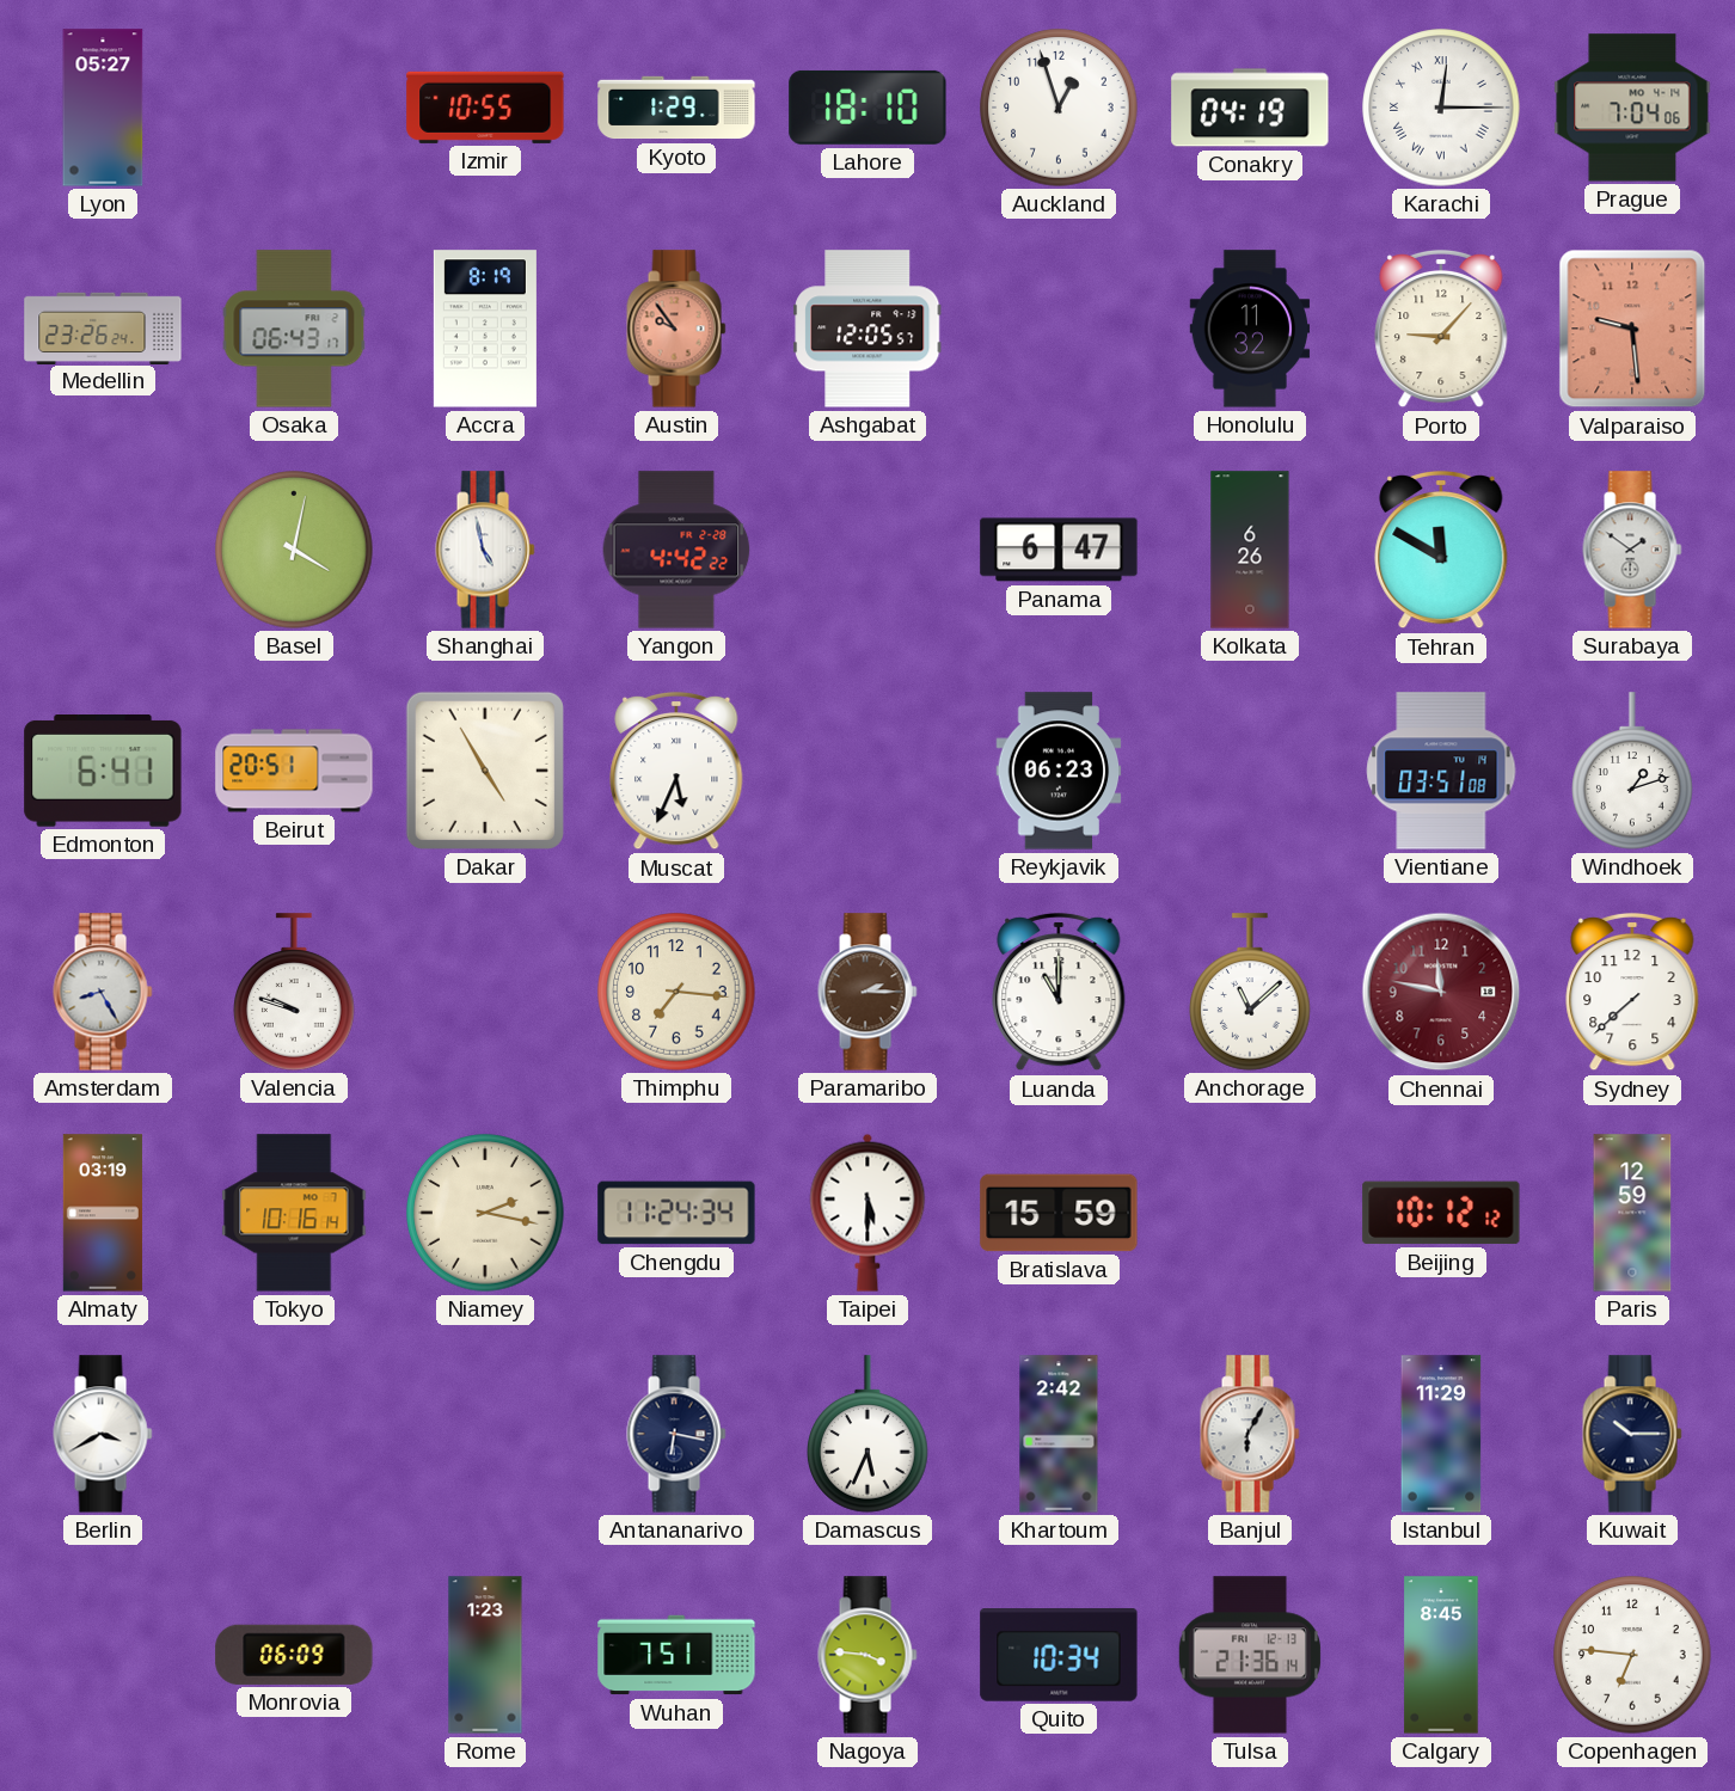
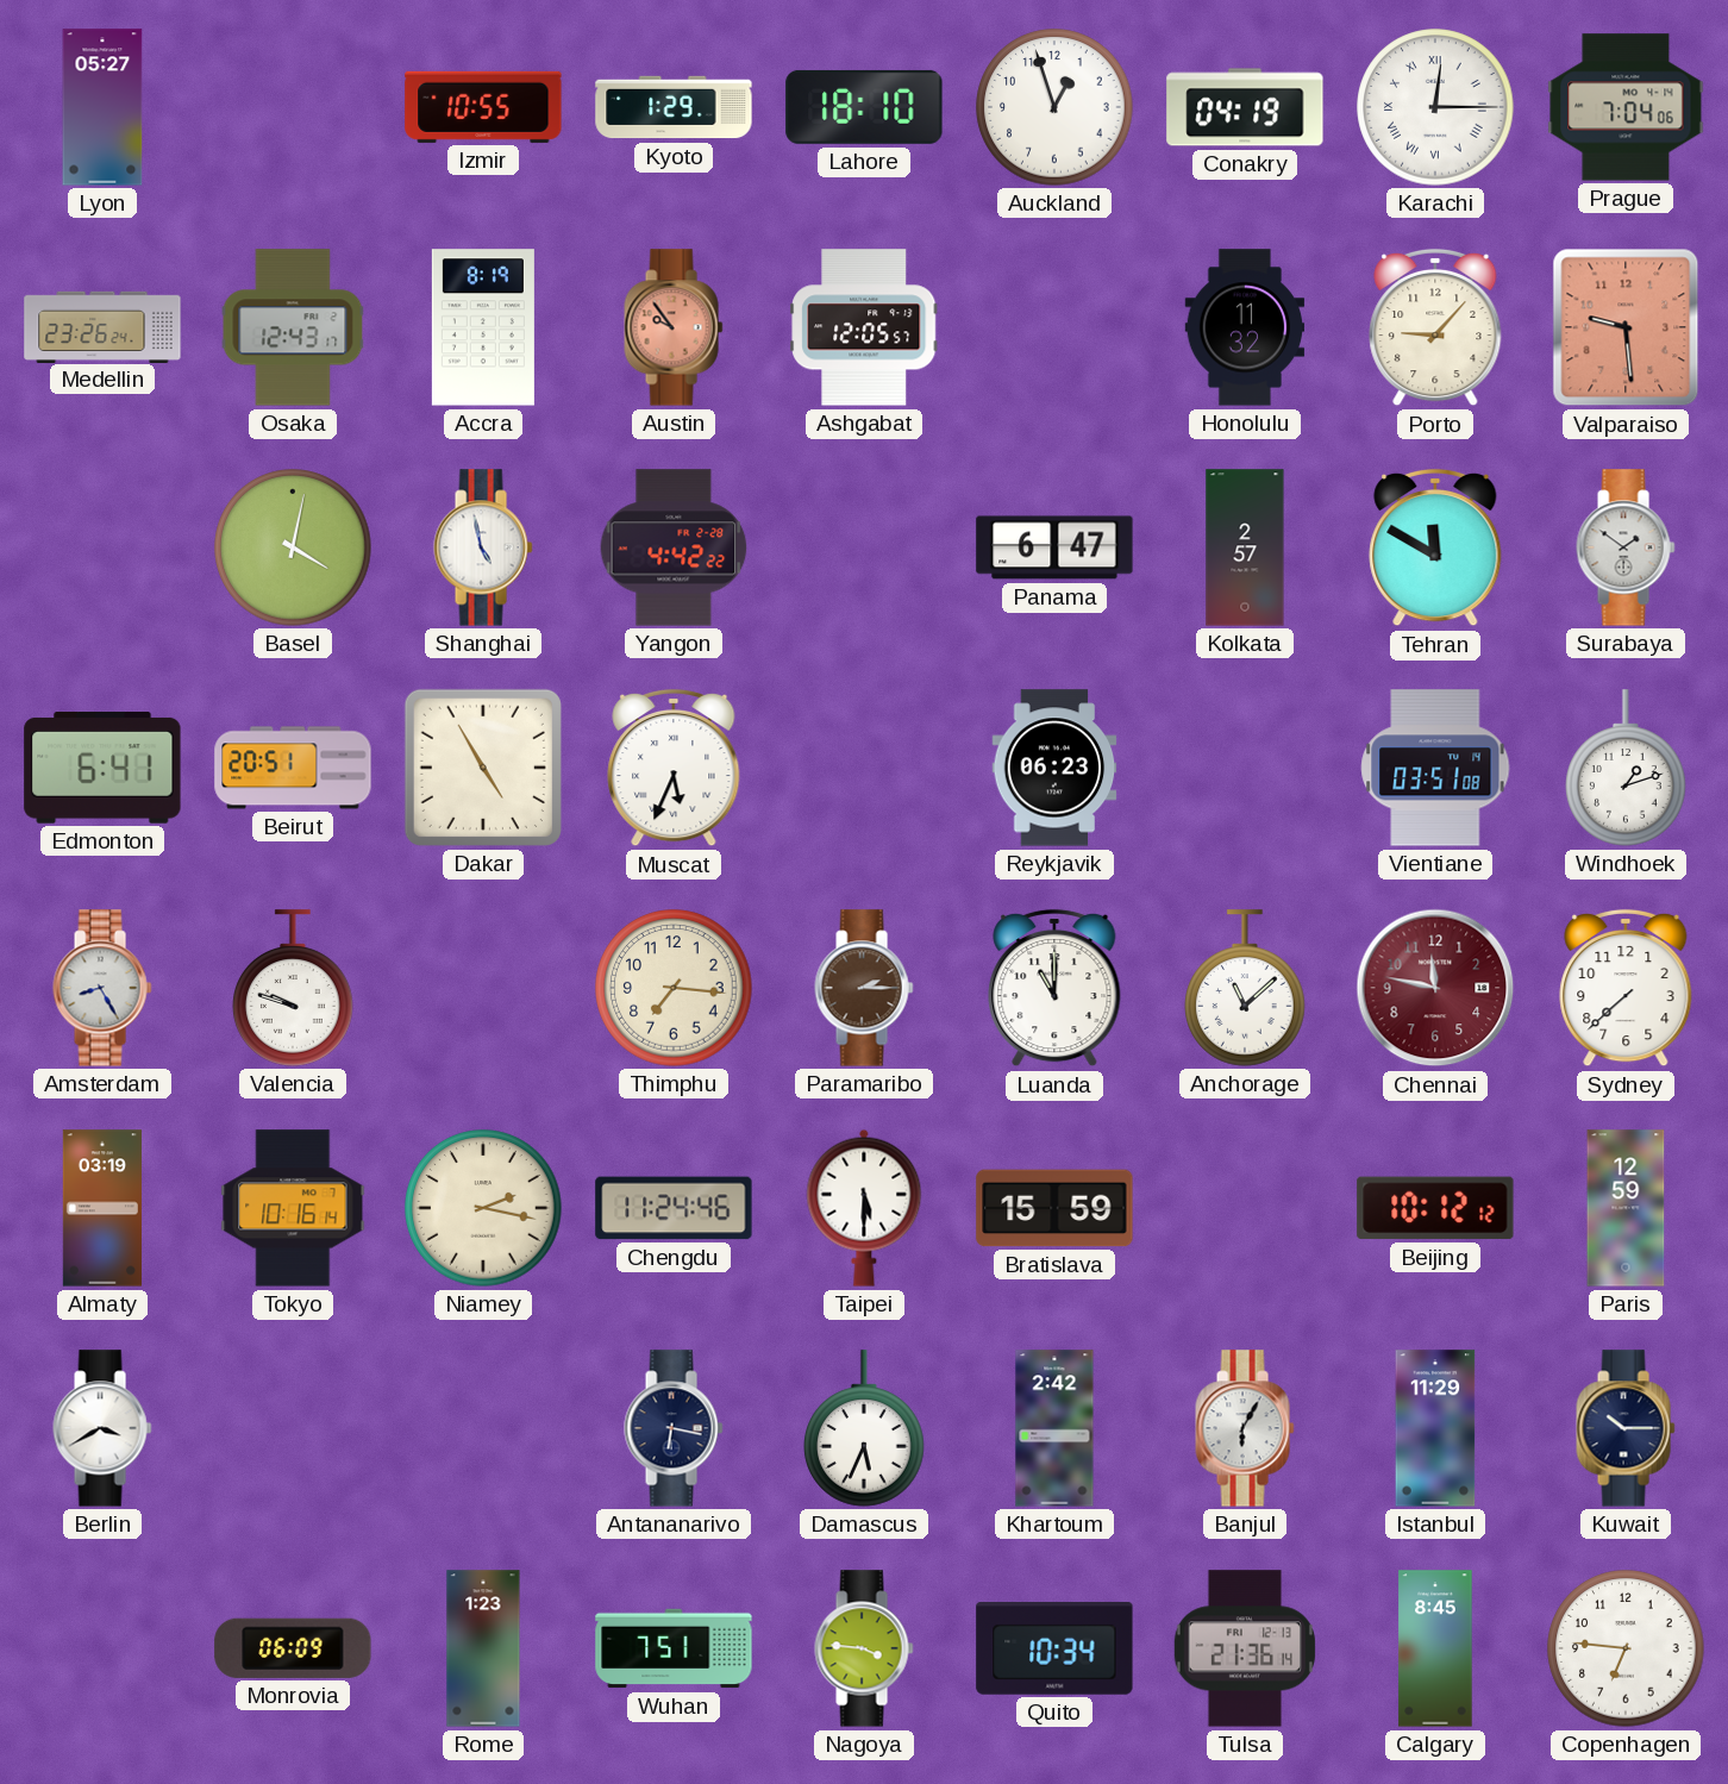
Osaka: 06:43 -> 12:43
Kolkata: 6:26 -> 2:57
Chengdu: 11:24:34 -> 11:24:46
